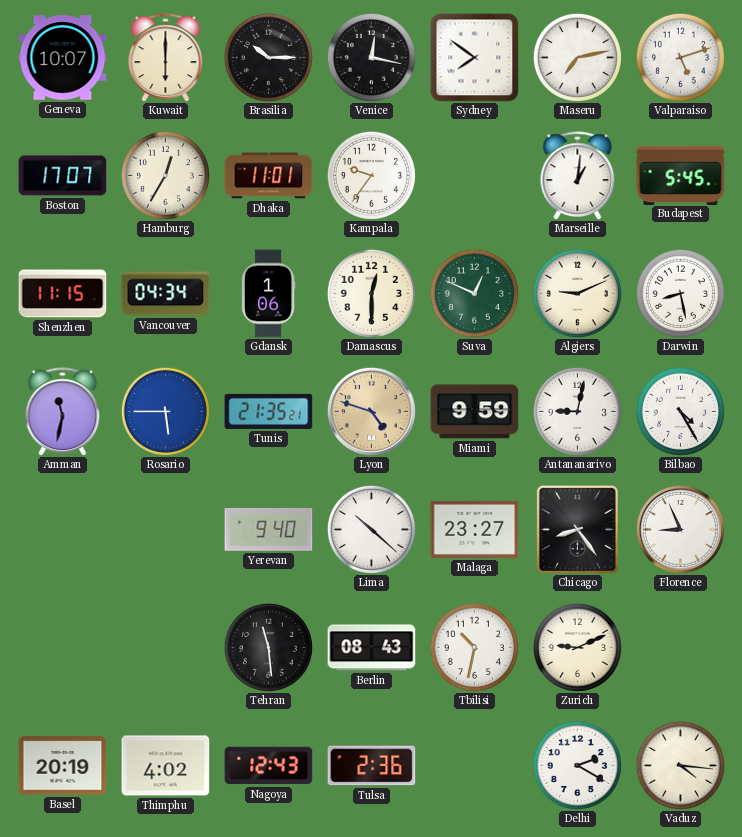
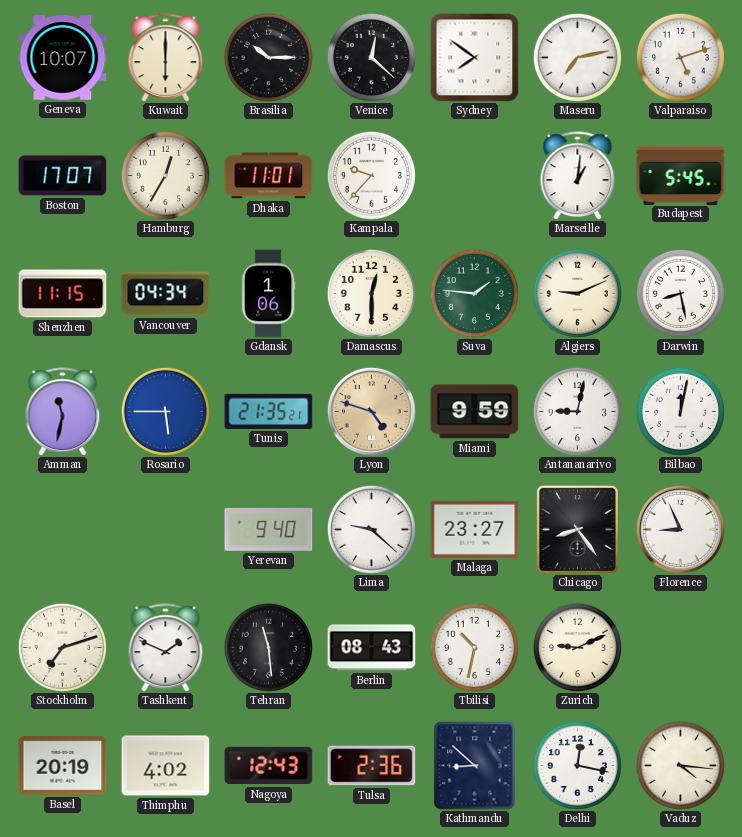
Venice: 12:17 -> 12:22
Kampala: 9:36 -> 9:37
Suva: 12:49 -> 1:46
Bilbao: 4:25 -> 12:02
Lima: 10:22 -> 9:22
Stockholm: none -> 7:12
Tashkent: none -> 1:49
Kathmandu: none -> 8:52
Delhi: 2:20 -> 12:17
